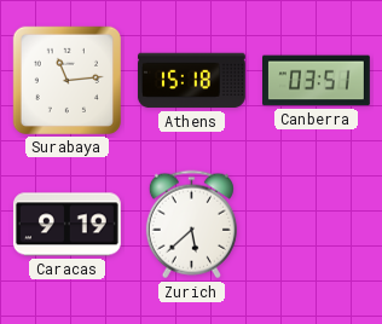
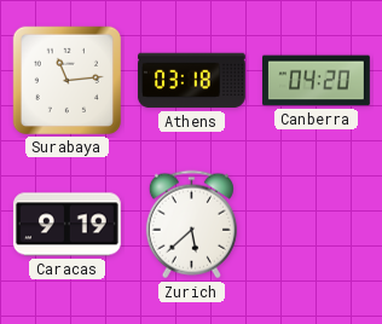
Athens: 15:18 -> 03:18
Canberra: 03:51 -> 04:20
